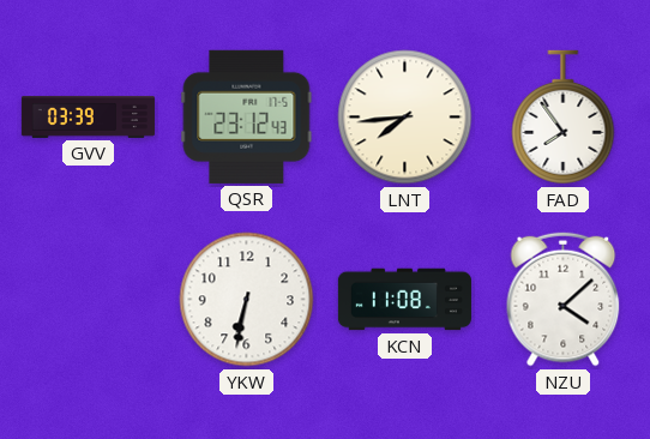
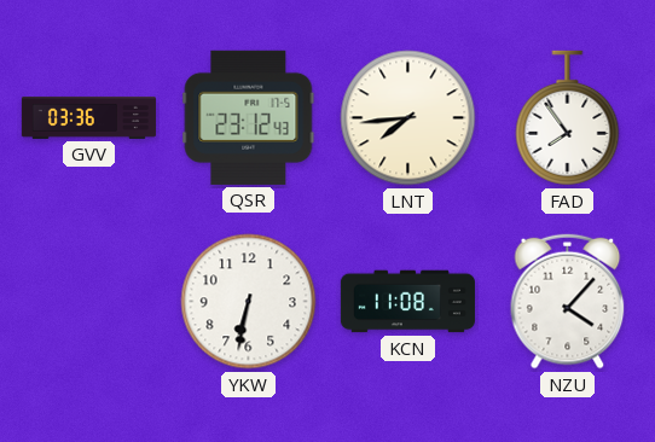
GVV: 03:39 -> 03:36
NZU: 4:08 -> 4:07
